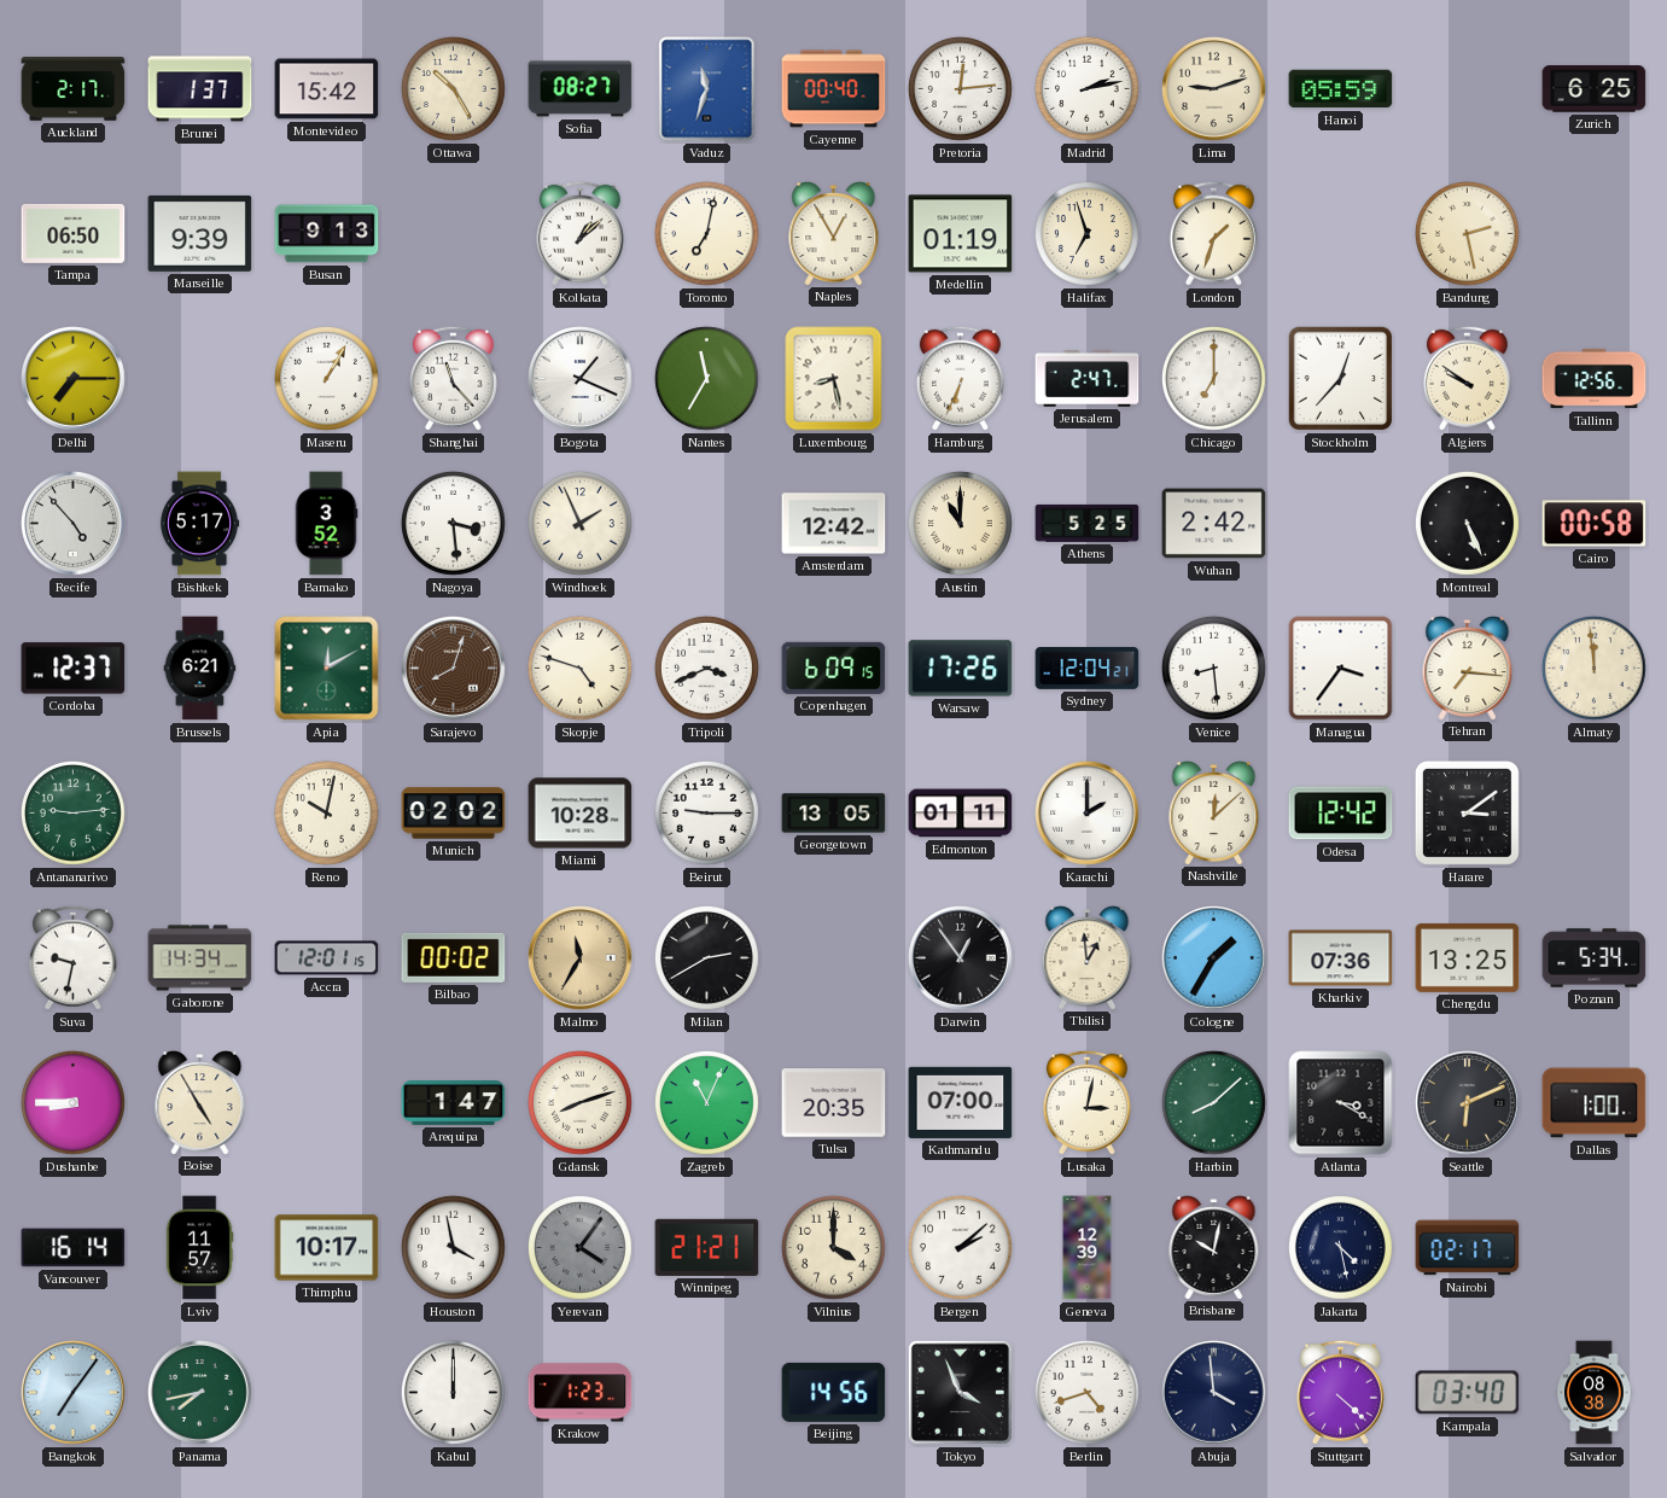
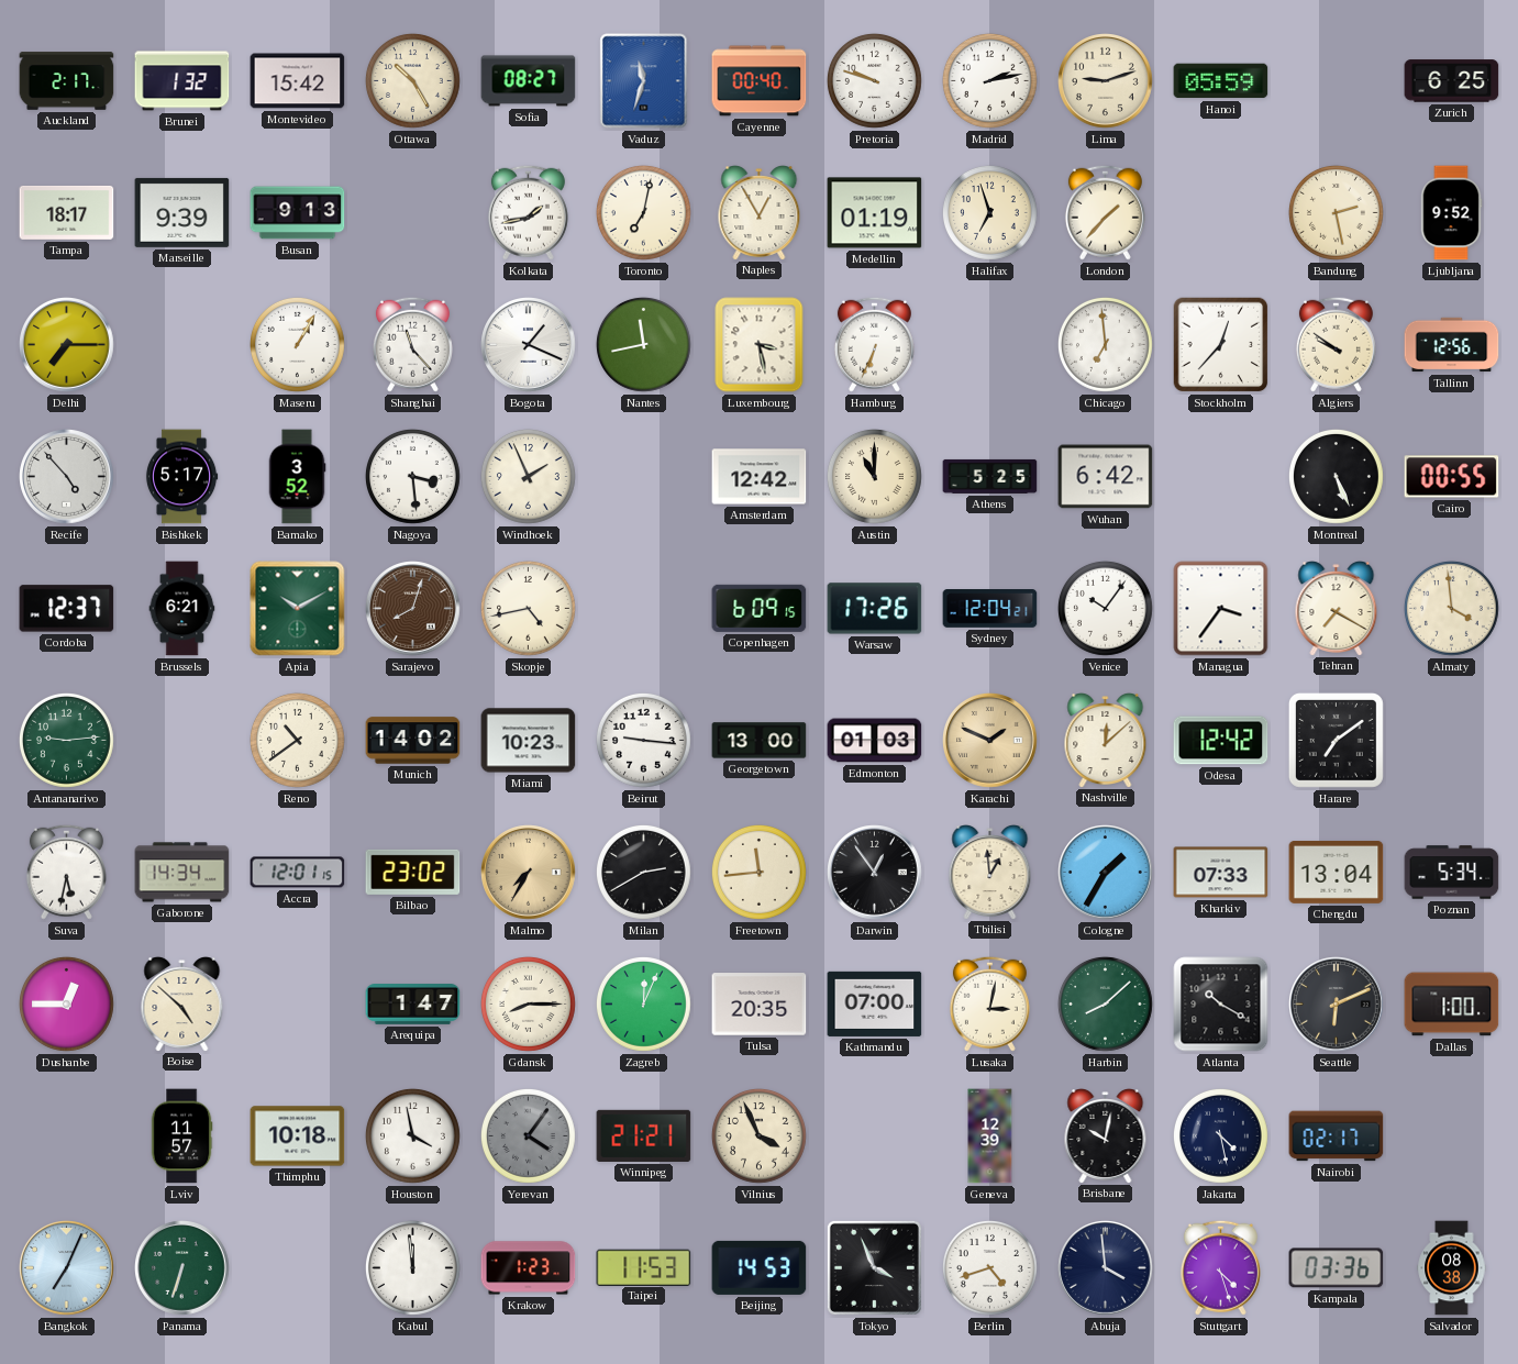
Brunei: 1:37 -> 1:32
Pretoria: 12:14 -> 9:48
Tampa: 06:50 -> 18:17
Kolkata: 1:08 -> 1:43
London: 1:33 -> 1:37
Ljubljana: none -> 9:52
Nantes: 11:35 -> 11:43
Luxembourg: 8:28 -> 3:28
Jerusalem: 2:47 -> none
Chicago: 7:00 -> 6:59
Wuhan: 2:42 -> 6:42
Cairo: 00:58 -> 00:55
Apia: 12:10 -> 10:10
Skopje: 4:48 -> 4:43
Tripoli: 3:41 -> none
Venice: 8:29 -> 10:06
Tehran: 7:16 -> 7:20
Almaty: 11:59 -> 3:59
Reno: 10:02 -> 10:39
Munich: 02:02 -> 14:02
Miami: 10:28 -> 10:23
Beirut: 9:15 -> 9:16
Georgetown: 13:05 -> 13:00
Edmonton: 01:11 -> 01:03
Karachi: 2:00 -> 1:49
Karachi dial: white -> champagne
Harare: 3:09 -> 7:09
Suva: 9:32 -> 5:32
Bilbao: 00:02 -> 23:02
Malmo: 11:35 -> 7:35
Freetown: none -> 11:44
Kharkiv: 07:36 -> 07:33
Chengdu: 13:25 -> 13:04
Dushanbe: 8:45 -> 12:45
Boise: 4:55 -> 4:52
Gdansk: 8:12 -> 8:15
Zagreb: 11:04 -> 12:04
Atlanta: 3:20 -> 10:20
Vancouver: 16:14 -> none
Thimphu: 10:17 -> 10:18
Vilnius: 4:00 -> 3:56
Bergen: 2:08 -> none
Bangkok: 7:06 -> 7:04
Panama: 7:43 -> 6:33
Kabul: 12:00 -> 11:59
Taipei: none -> 11:53
Beijing: 14:56 -> 14:53
Stuttgart: 4:22 -> 4:27
Kampala: 03:40 -> 03:36
